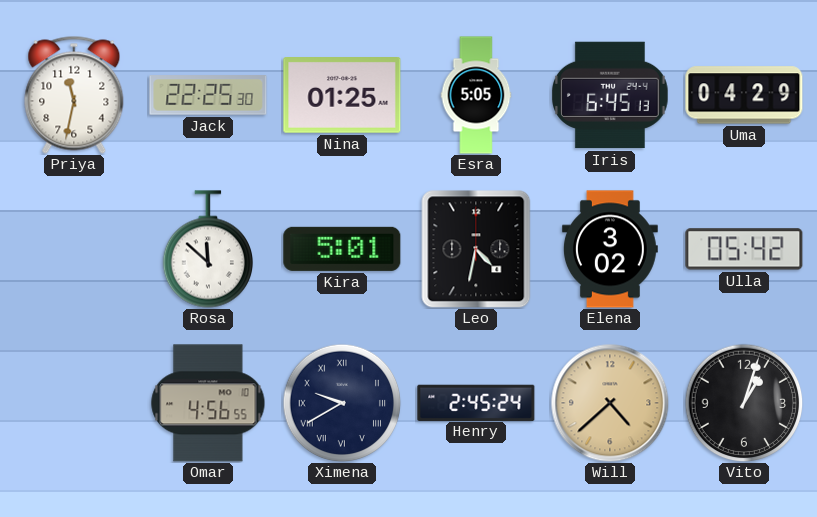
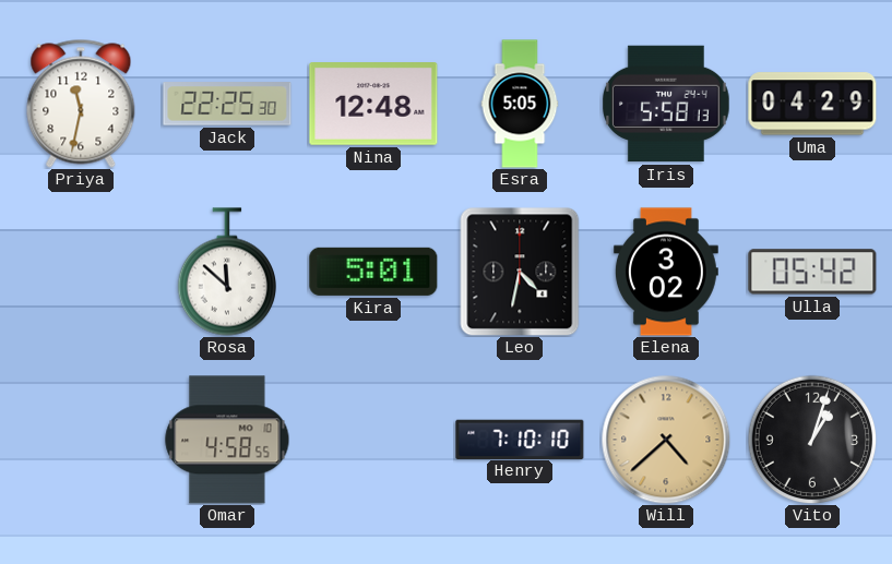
Nina: 01:25 -> 12:48
Iris: 6:45 -> 5:58
Omar: 4:56 -> 4:58
Ximena: 9:40 -> none
Henry: 2:45 -> 7:10
